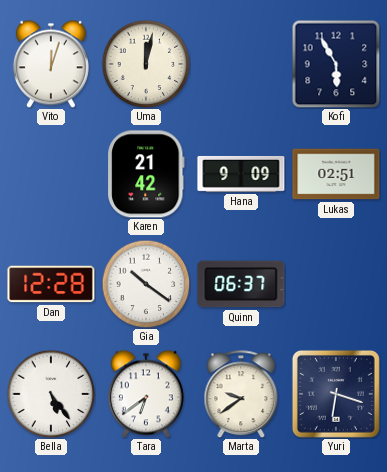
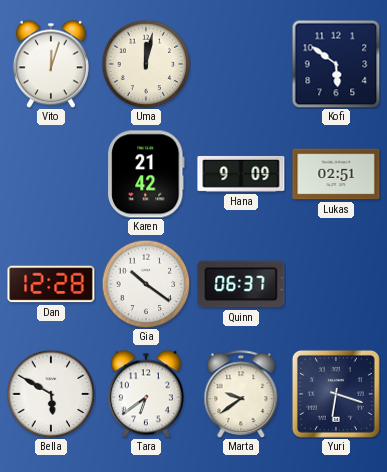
Kofi: 5:55 -> 5:51
Bella: 5:24 -> 5:50
